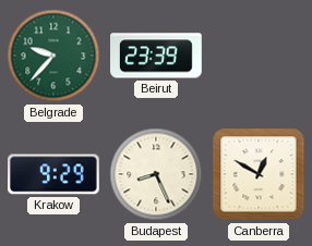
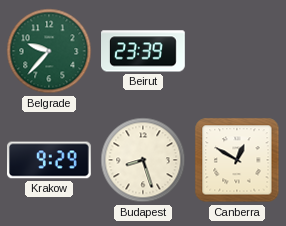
Budapest: 8:26 -> 8:27
